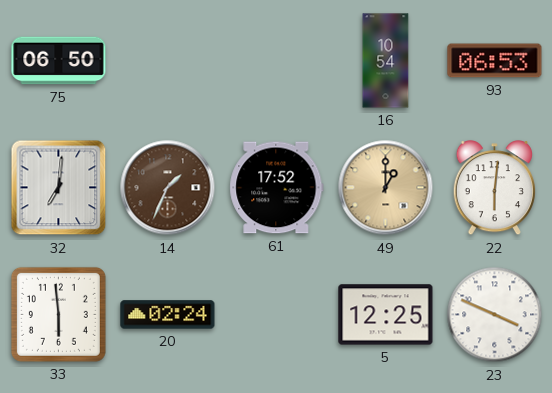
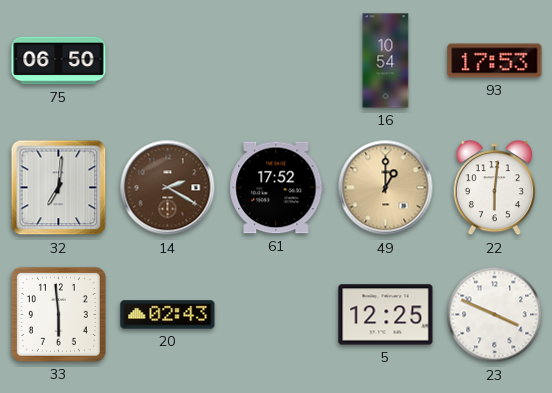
93: 06:53 -> 17:53
14: 1:34 -> 2:20
20: 02:24 -> 02:43
